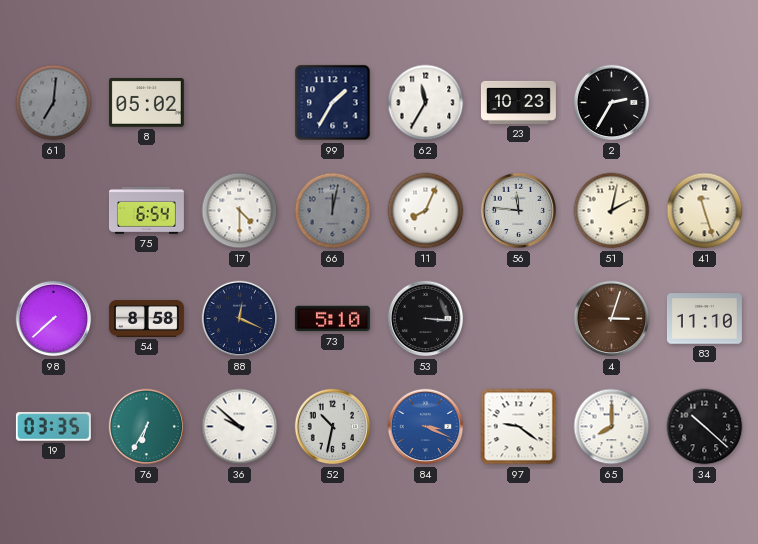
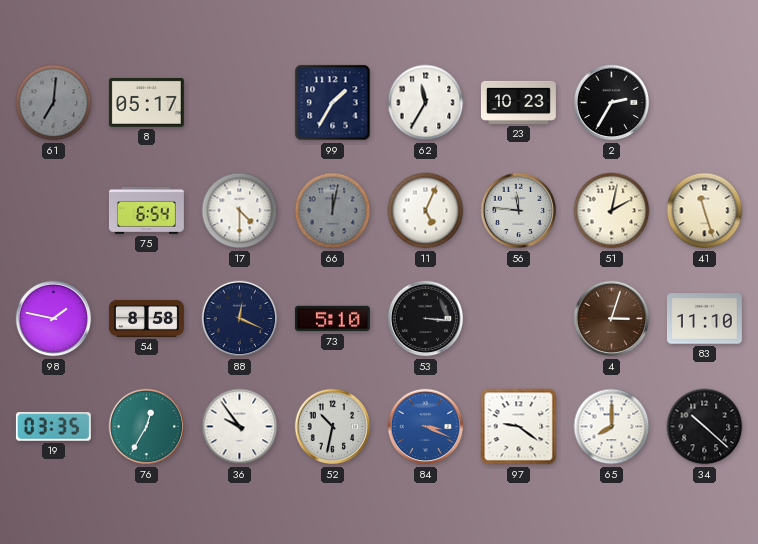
8: 05:02 -> 05:17
11: 8:04 -> 5:04
98: 7:38 -> 1:47
76: 6:35 -> 12:35
36: 9:52 -> 9:54
